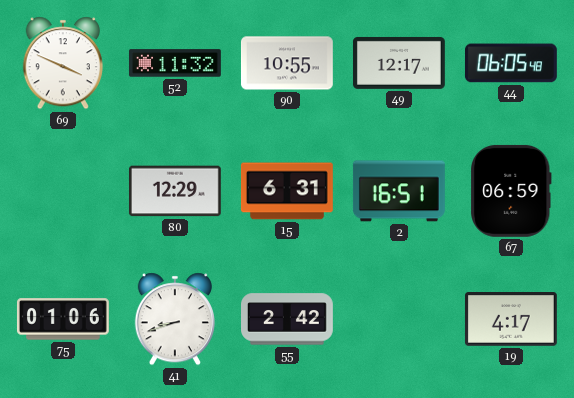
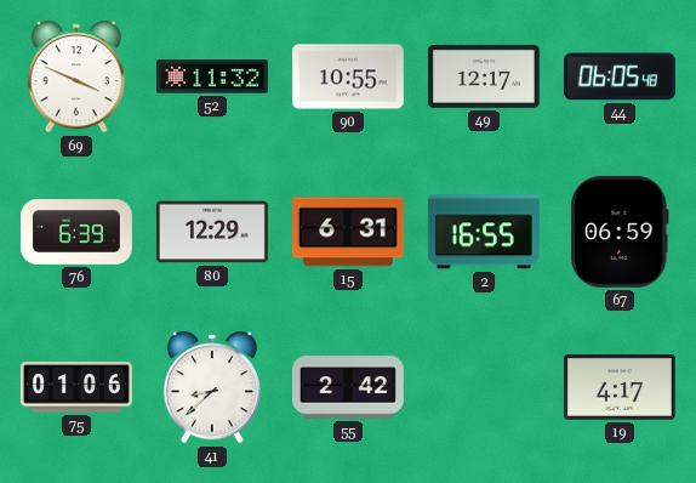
76: none -> 6:39
2: 16:51 -> 16:55
41: 8:42 -> 8:38
